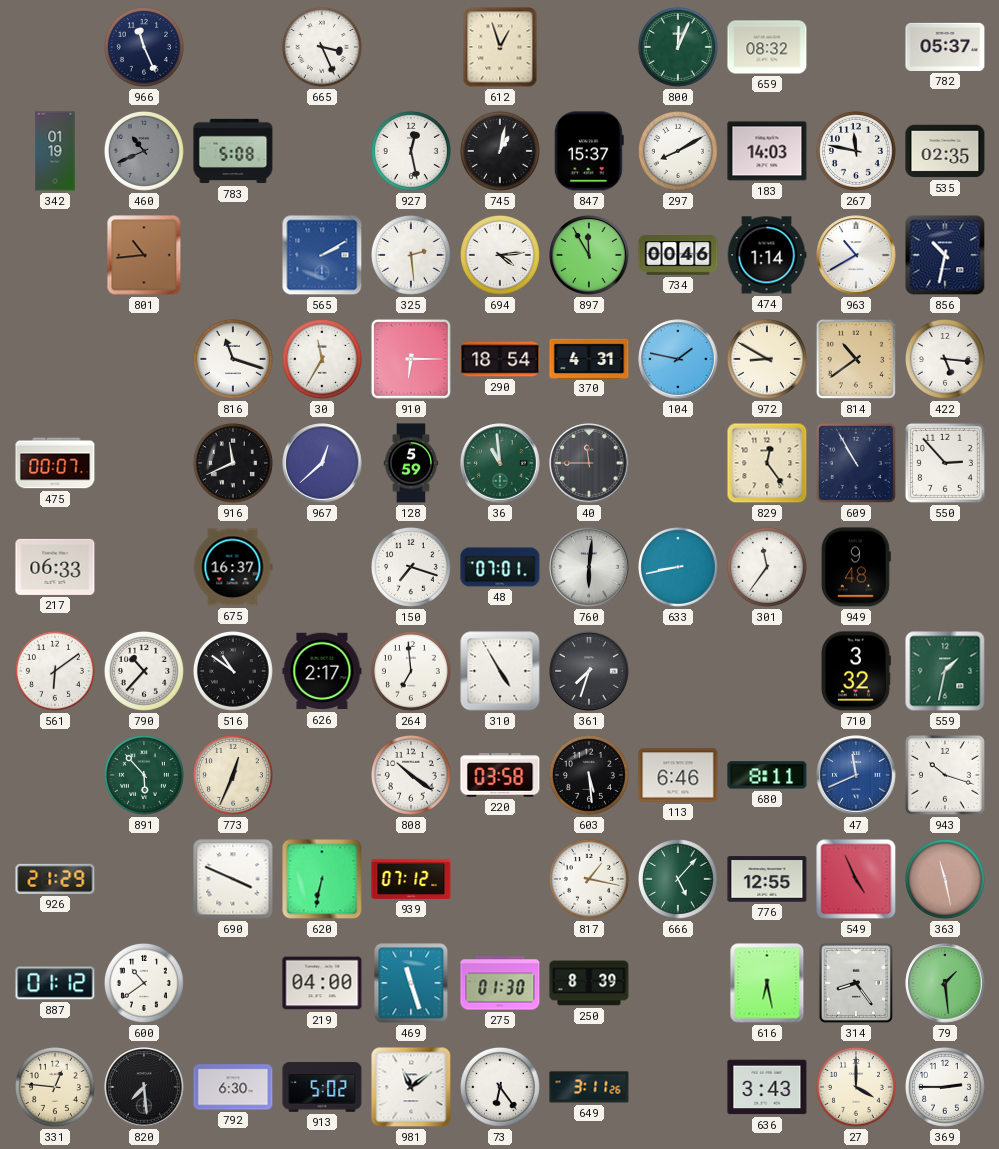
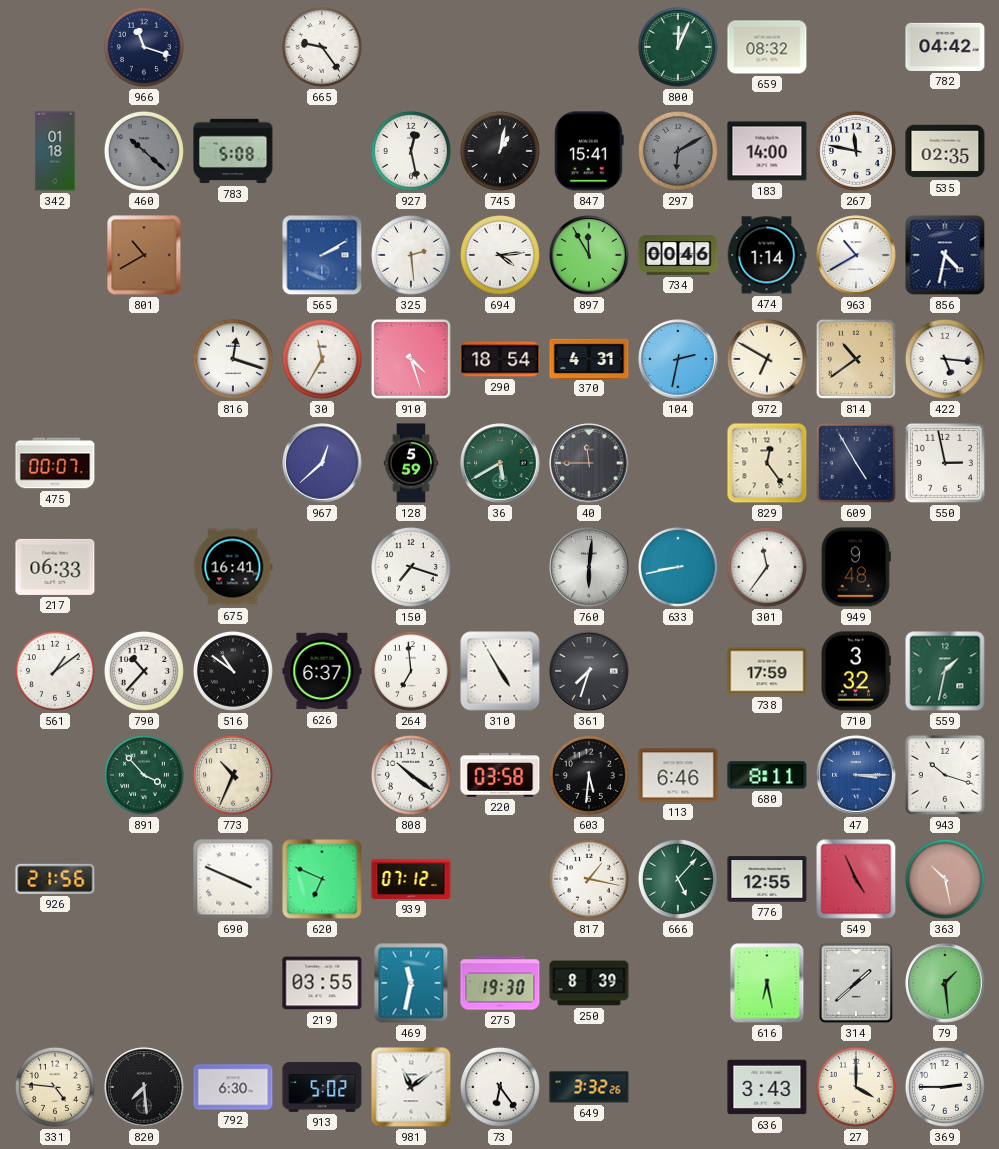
966: 11:26 -> 11:18
665: 3:26 -> 9:24
612: 12:57 -> none
782: 05:37 -> 04:42
342: 01:19 -> 01:18
460: 10:41 -> 10:22
847: 15:37 -> 15:41
297: 8:10 -> 6:10
297 dial: white -> grey
183: 14:03 -> 14:00
801: 10:44 -> 10:40
856: 10:32 -> 4:32
816: 11:18 -> 12:18
910: 6:15 -> 4:27
104: 1:47 -> 2:32
972: 8:50 -> 6:50
916: 11:41 -> none
36: 10:59 -> 5:40
609: 10:55 -> 4:55
550: 2:53 -> 2:58
675: 16:37 -> 16:41
48: 07:01 -> none
561: 6:09 -> 1:09
626: 2:17 -> 6:37
738: none -> 17:59
891: 5:53 -> 3:53
773: 12:34 -> 10:34
603: 5:29 -> 5:31
47: 11:41 -> 3:15
926: 21:29 -> 21:56
620: 6:32 -> 6:49
363: 11:28 -> 10:28
887: 01:12 -> none
600: 10:39 -> none
219: 04:00 -> 03:55
469: 11:27 -> 11:32
275: 01:30 -> 19:30
314: 8:24 -> 1:38
331: 12:46 -> 4:46
649: 3:11 -> 3:32
